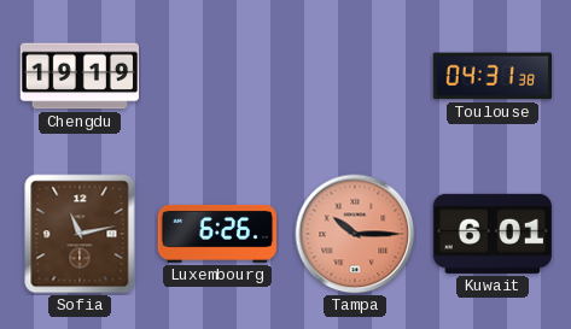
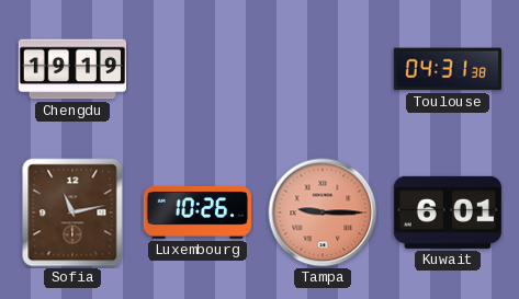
Luxembourg: 6:26 -> 10:26
Tampa: 10:15 -> 9:15
